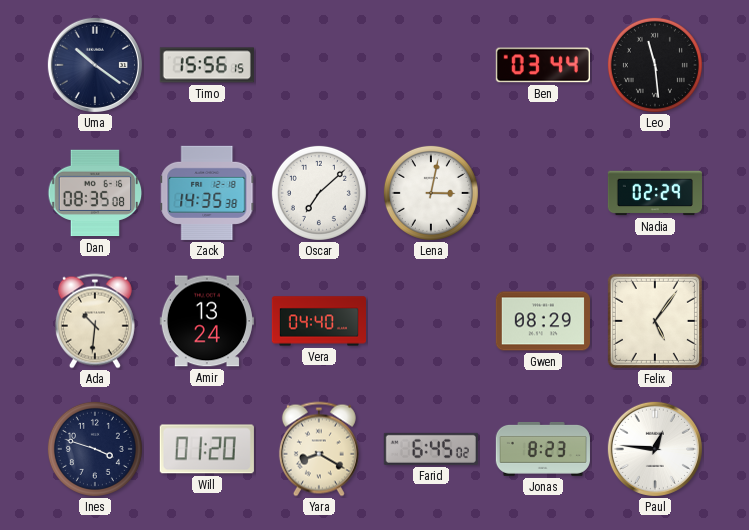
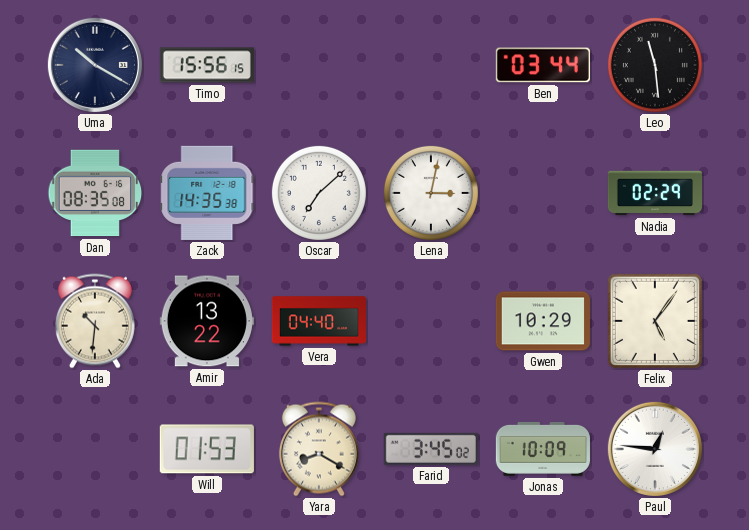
Uma: 10:21 -> 10:20
Amir: 13:24 -> 13:22
Gwen: 08:29 -> 10:29
Ines: 3:48 -> none
Will: 01:20 -> 01:53
Farid: 6:45 -> 3:45
Jonas: 8:23 -> 10:09
